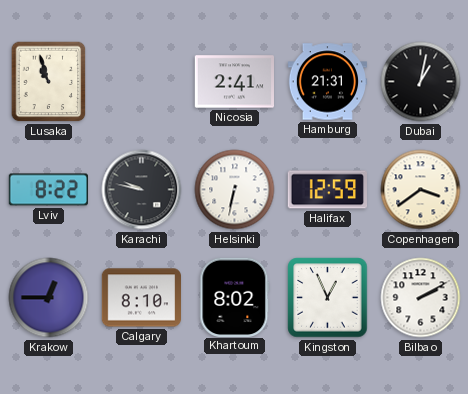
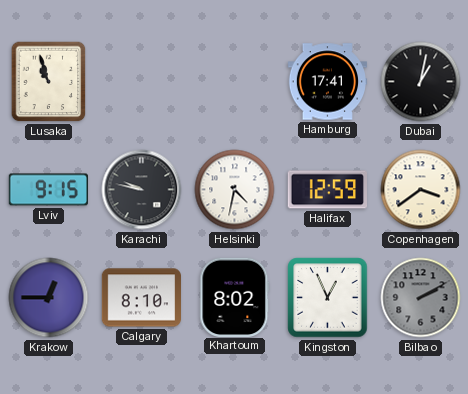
Nicosia: 2:41 -> none
Hamburg: 21:31 -> 17:41
Lviv: 8:22 -> 9:15
Helsinki: 6:32 -> 4:32
Bilbao dial: white -> grey
